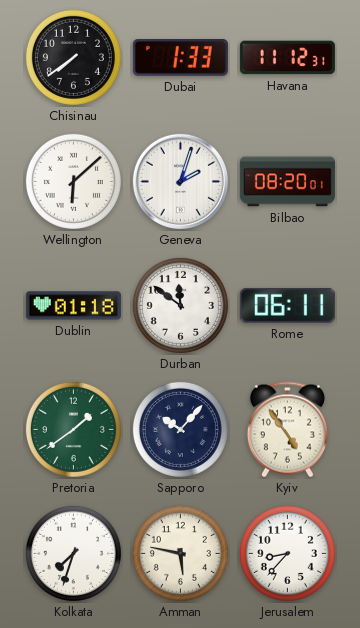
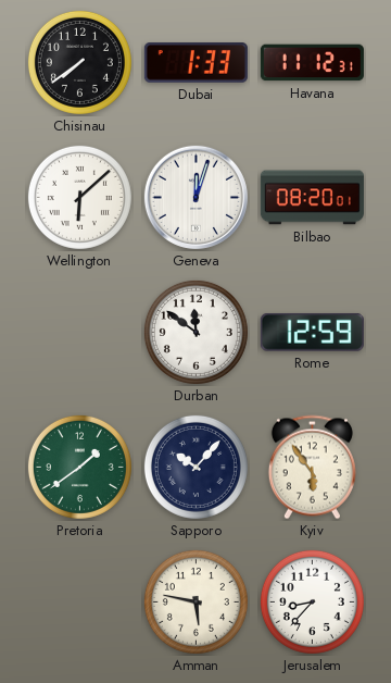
Geneva: 2:03 -> 12:03
Dublin: 01:18 -> none
Rome: 06:11 -> 12:59
Kyiv: 4:54 -> 5:54
Kolkata: 7:33 -> none
